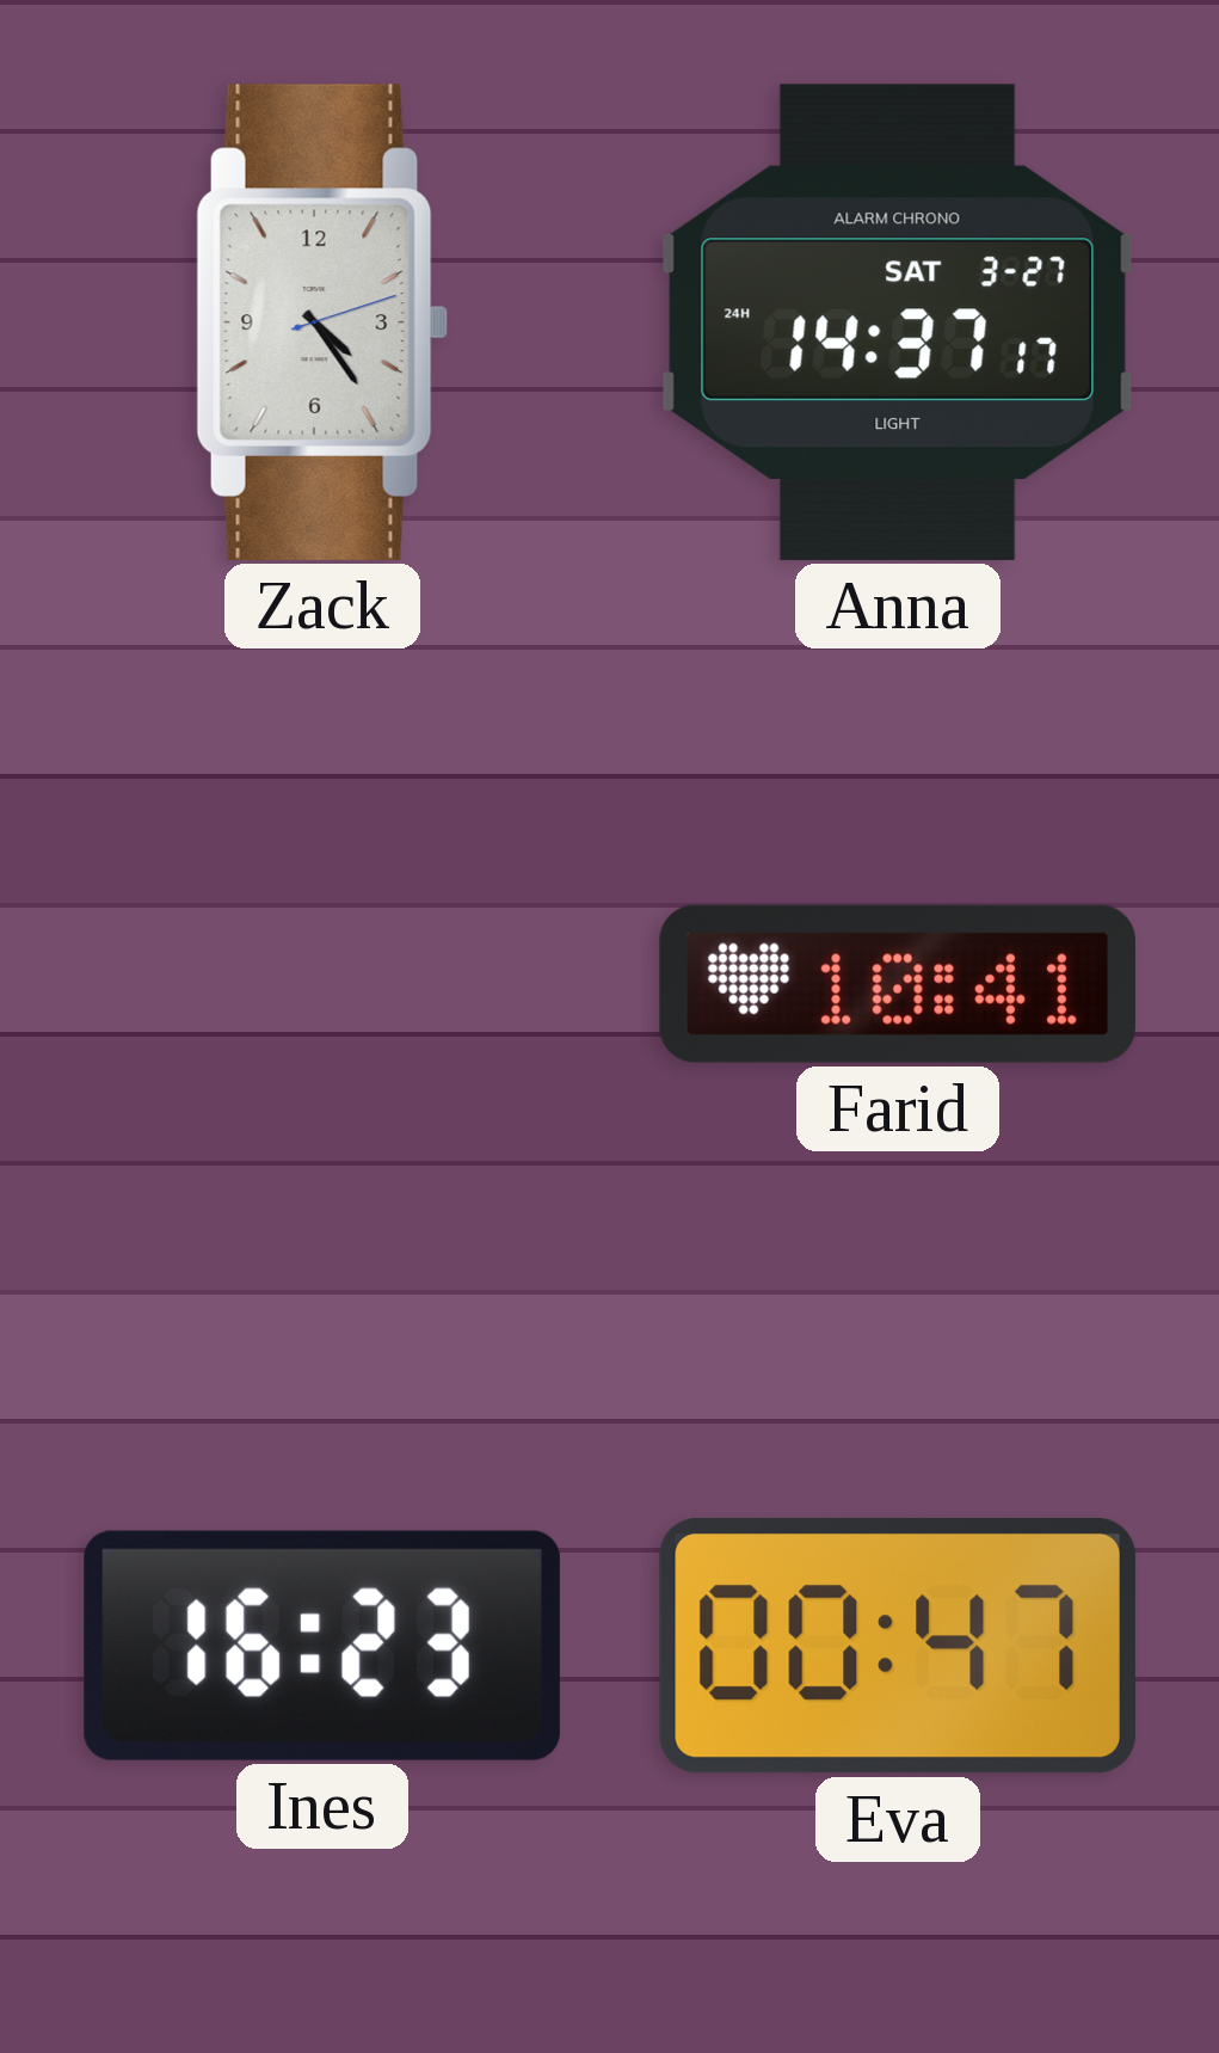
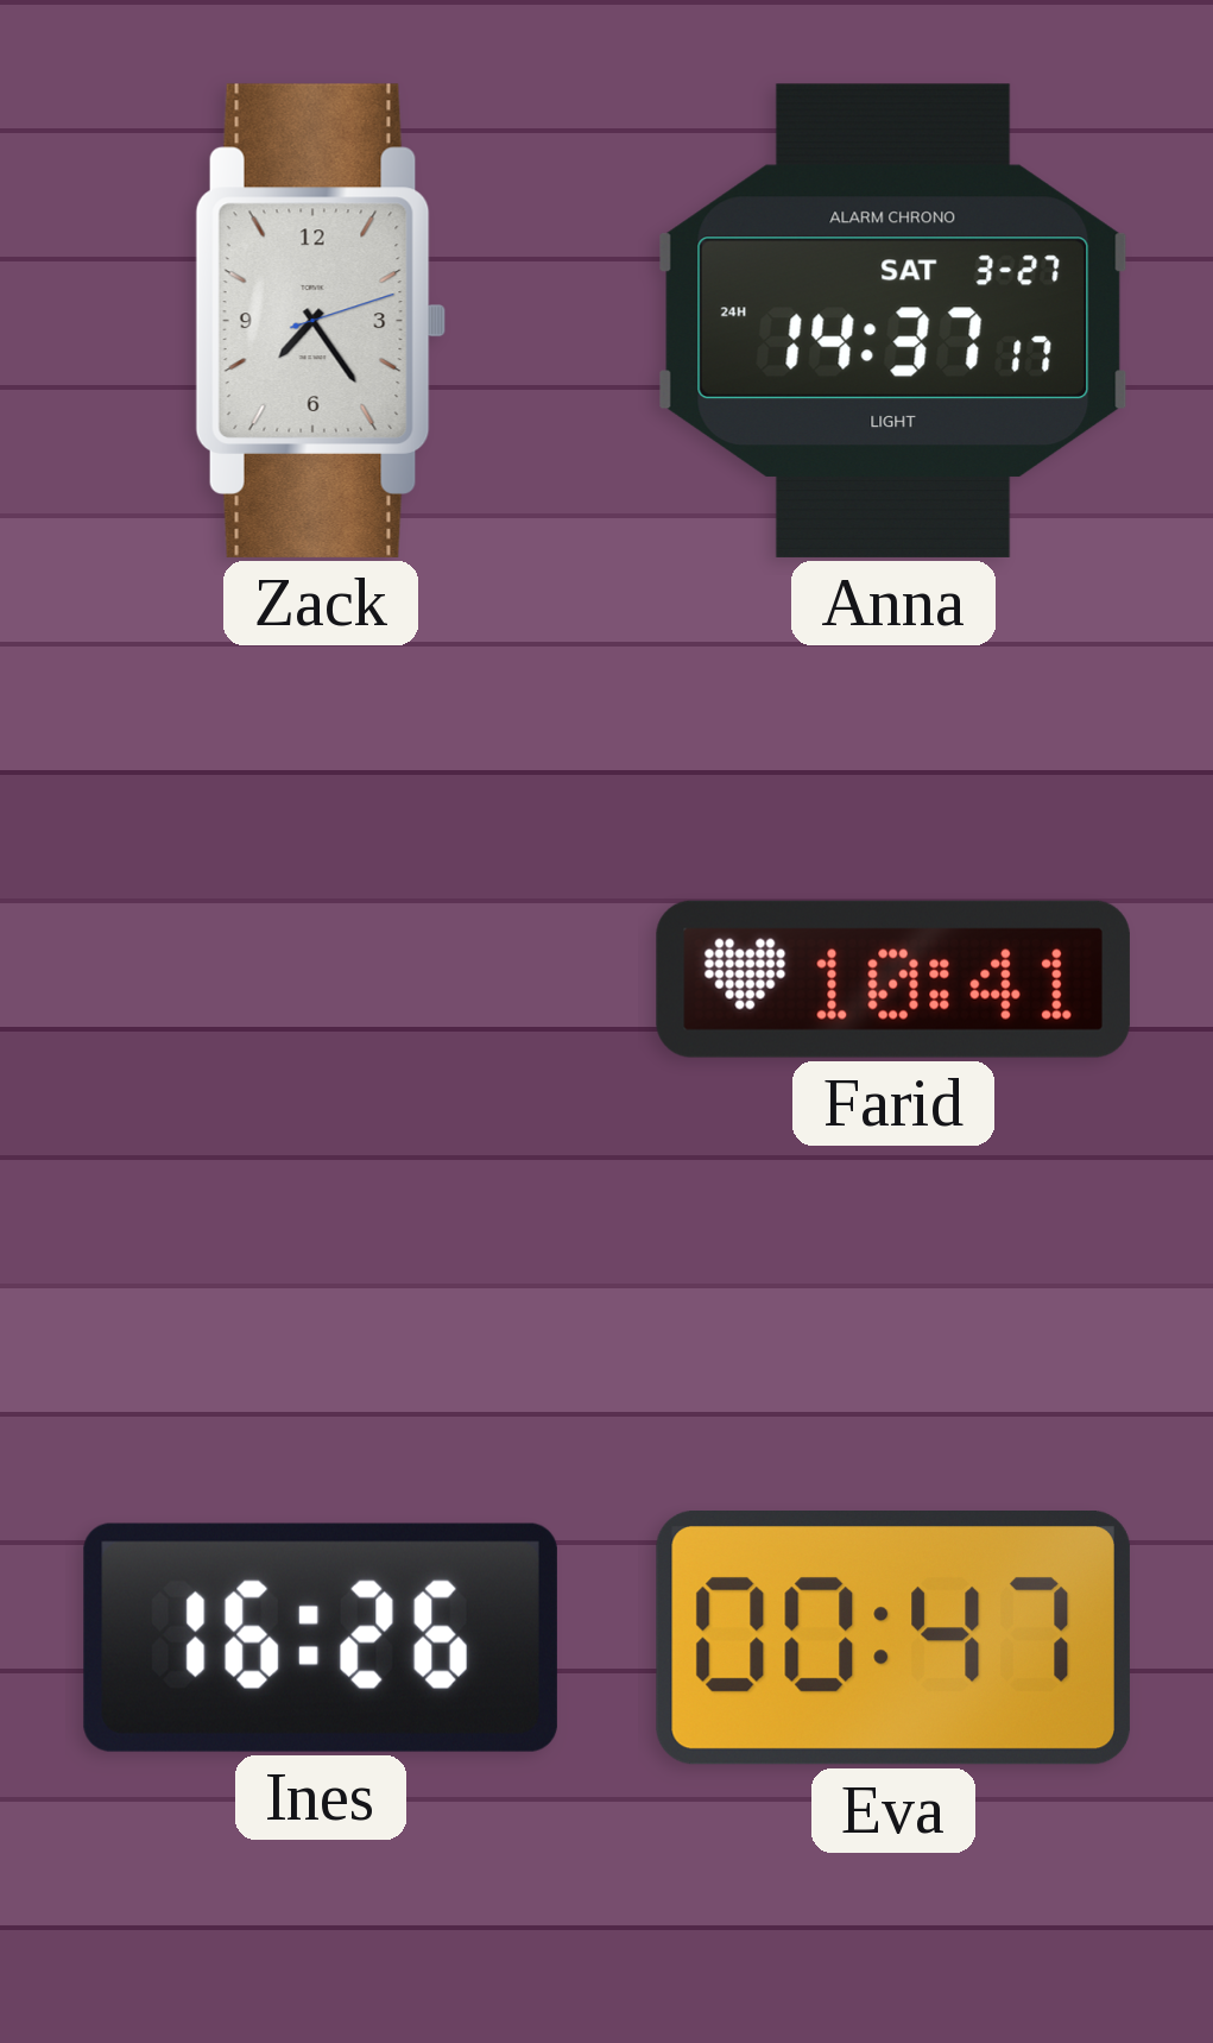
Zack: 4:24 -> 7:24
Ines: 16:23 -> 16:26
